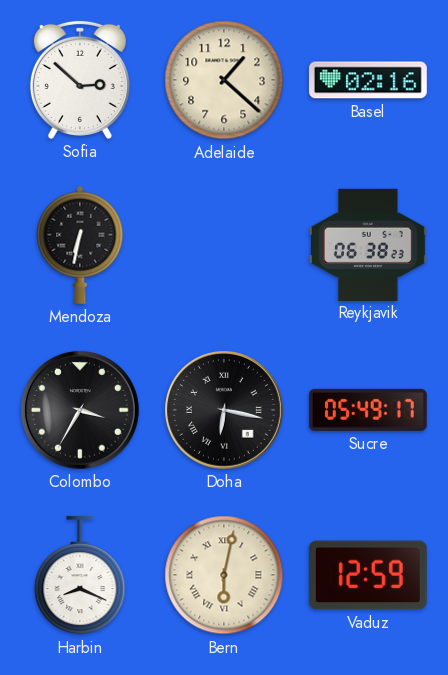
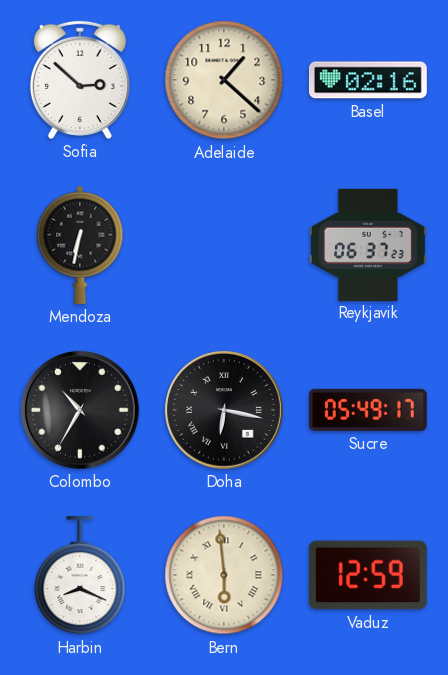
Reykjavik: 06:38 -> 06:37
Colombo: 3:35 -> 10:35
Bern: 6:02 -> 5:59
